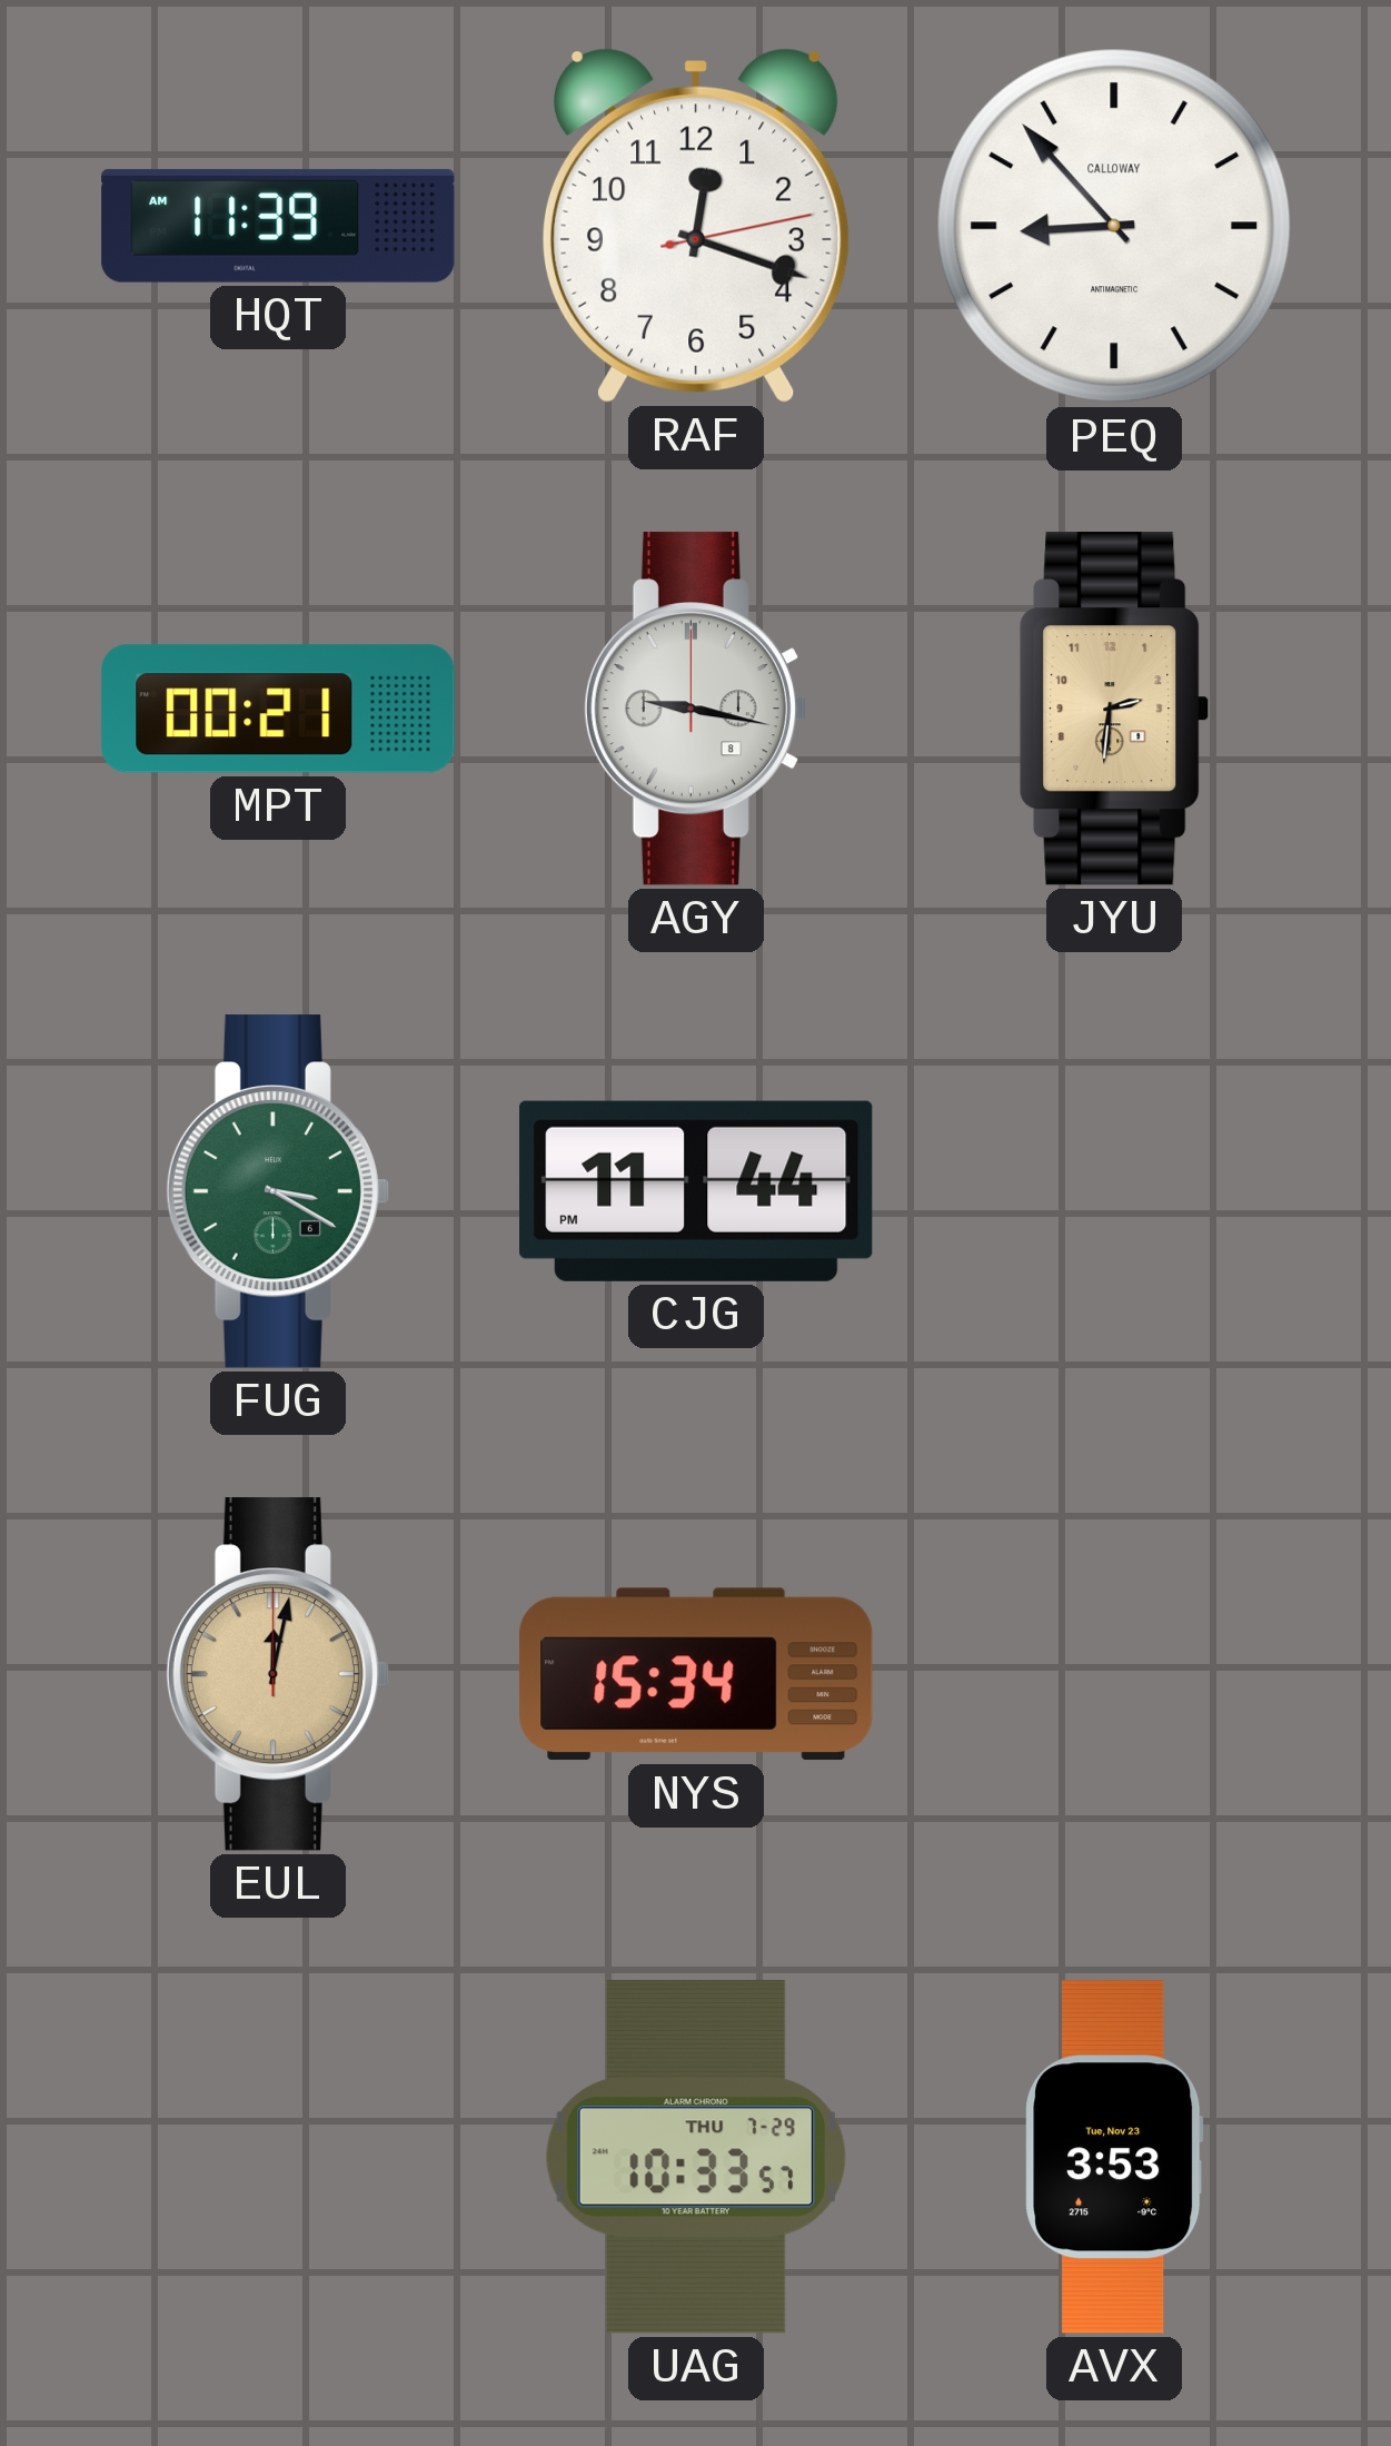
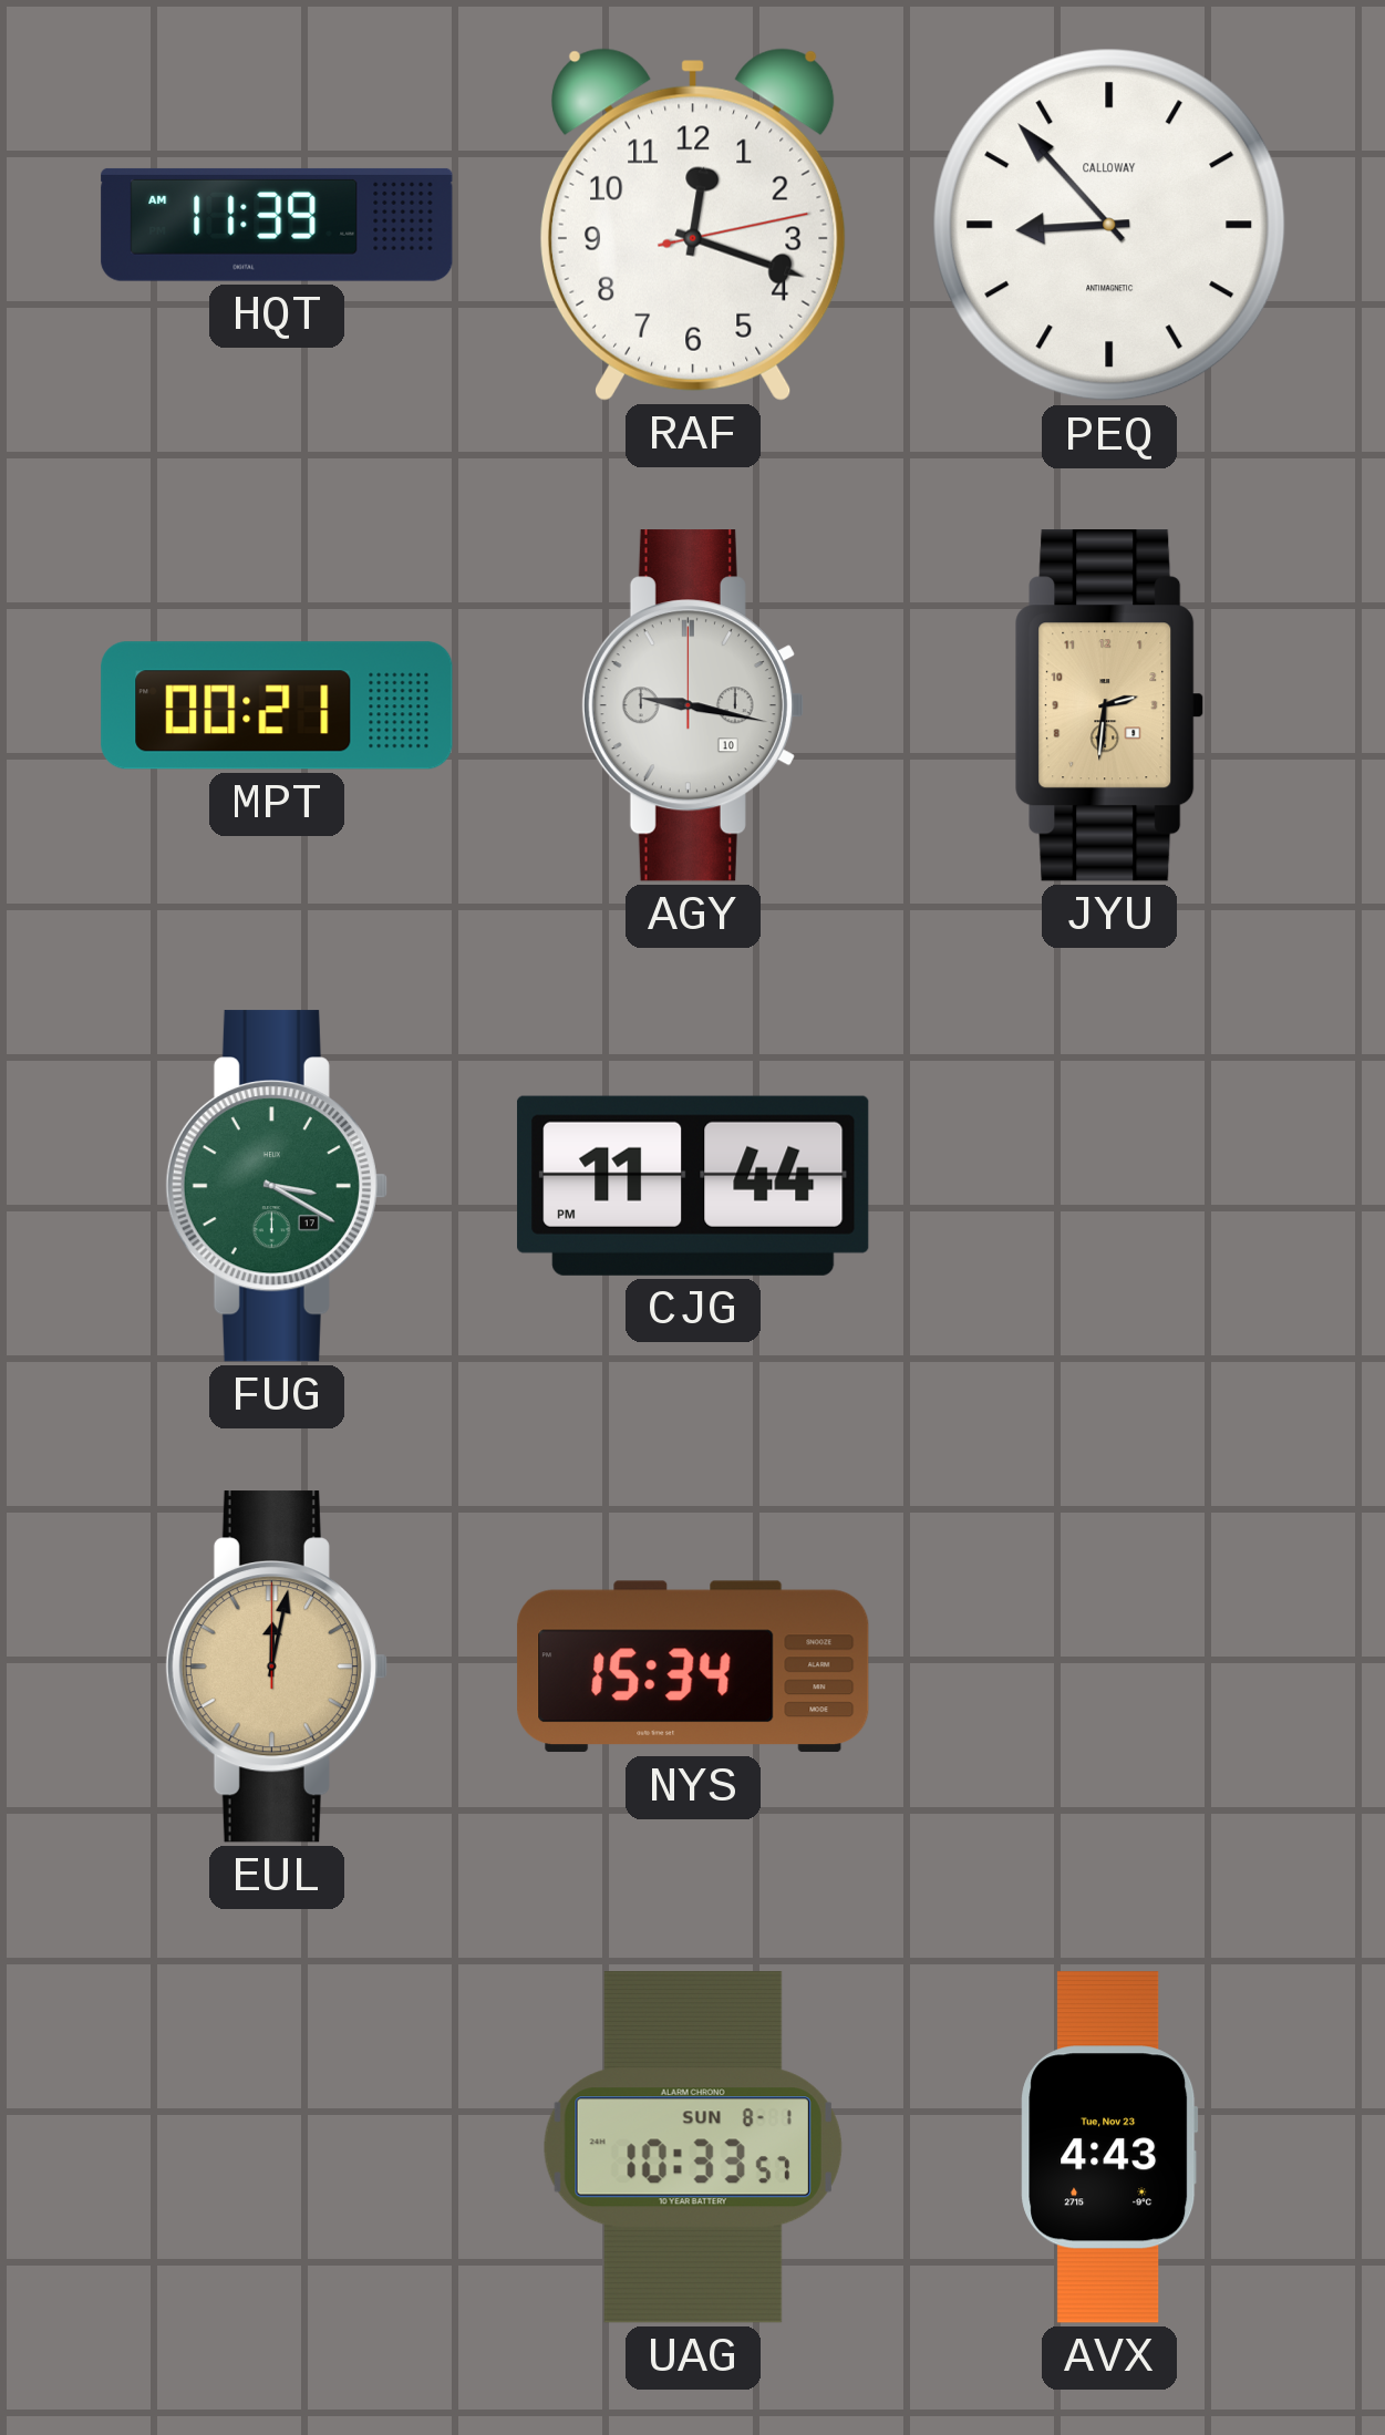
AGY date: 8 -> 10
FUG date: 6 -> 17
UAG date: THU 7-29 -> SUN 8-1
AVX: 3:53 -> 4:43
